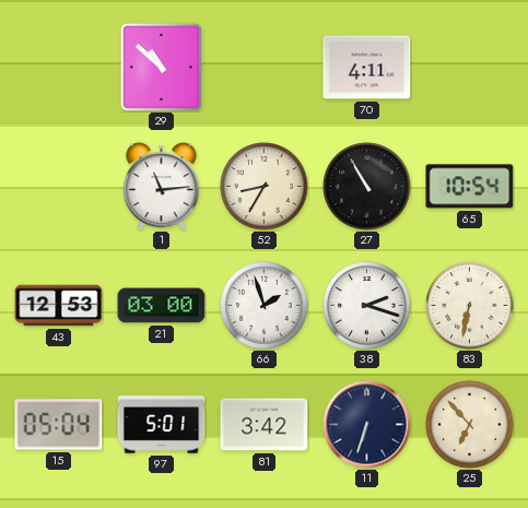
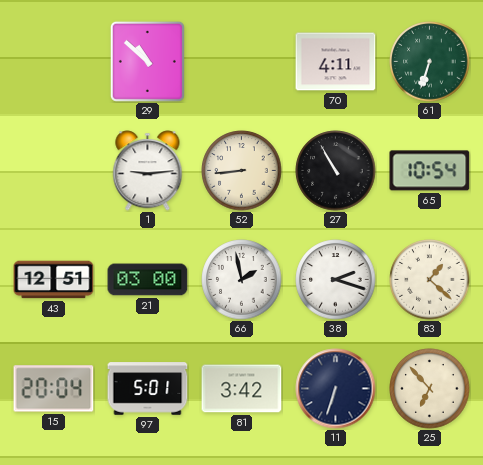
61: none -> 6:33
1: 11:14 -> 9:14
52: 8:35 -> 8:44
43: 12:53 -> 12:51
66: 1:57 -> 1:58
83: 6:32 -> 1:22
15: 05:04 -> 20:04
